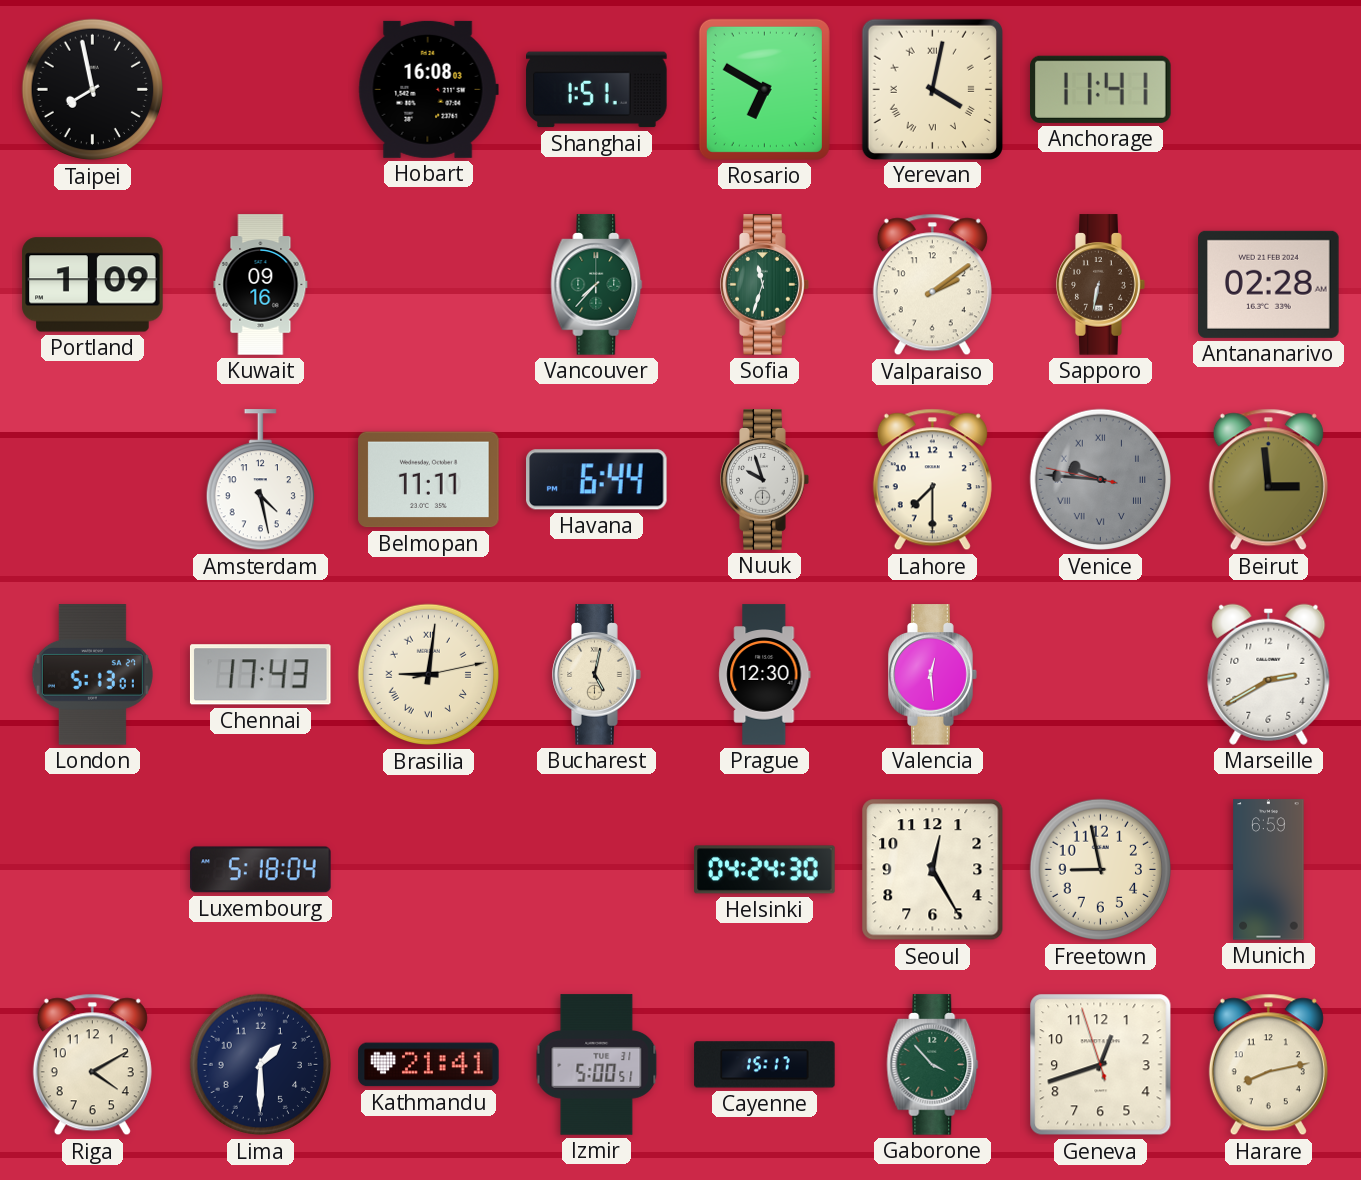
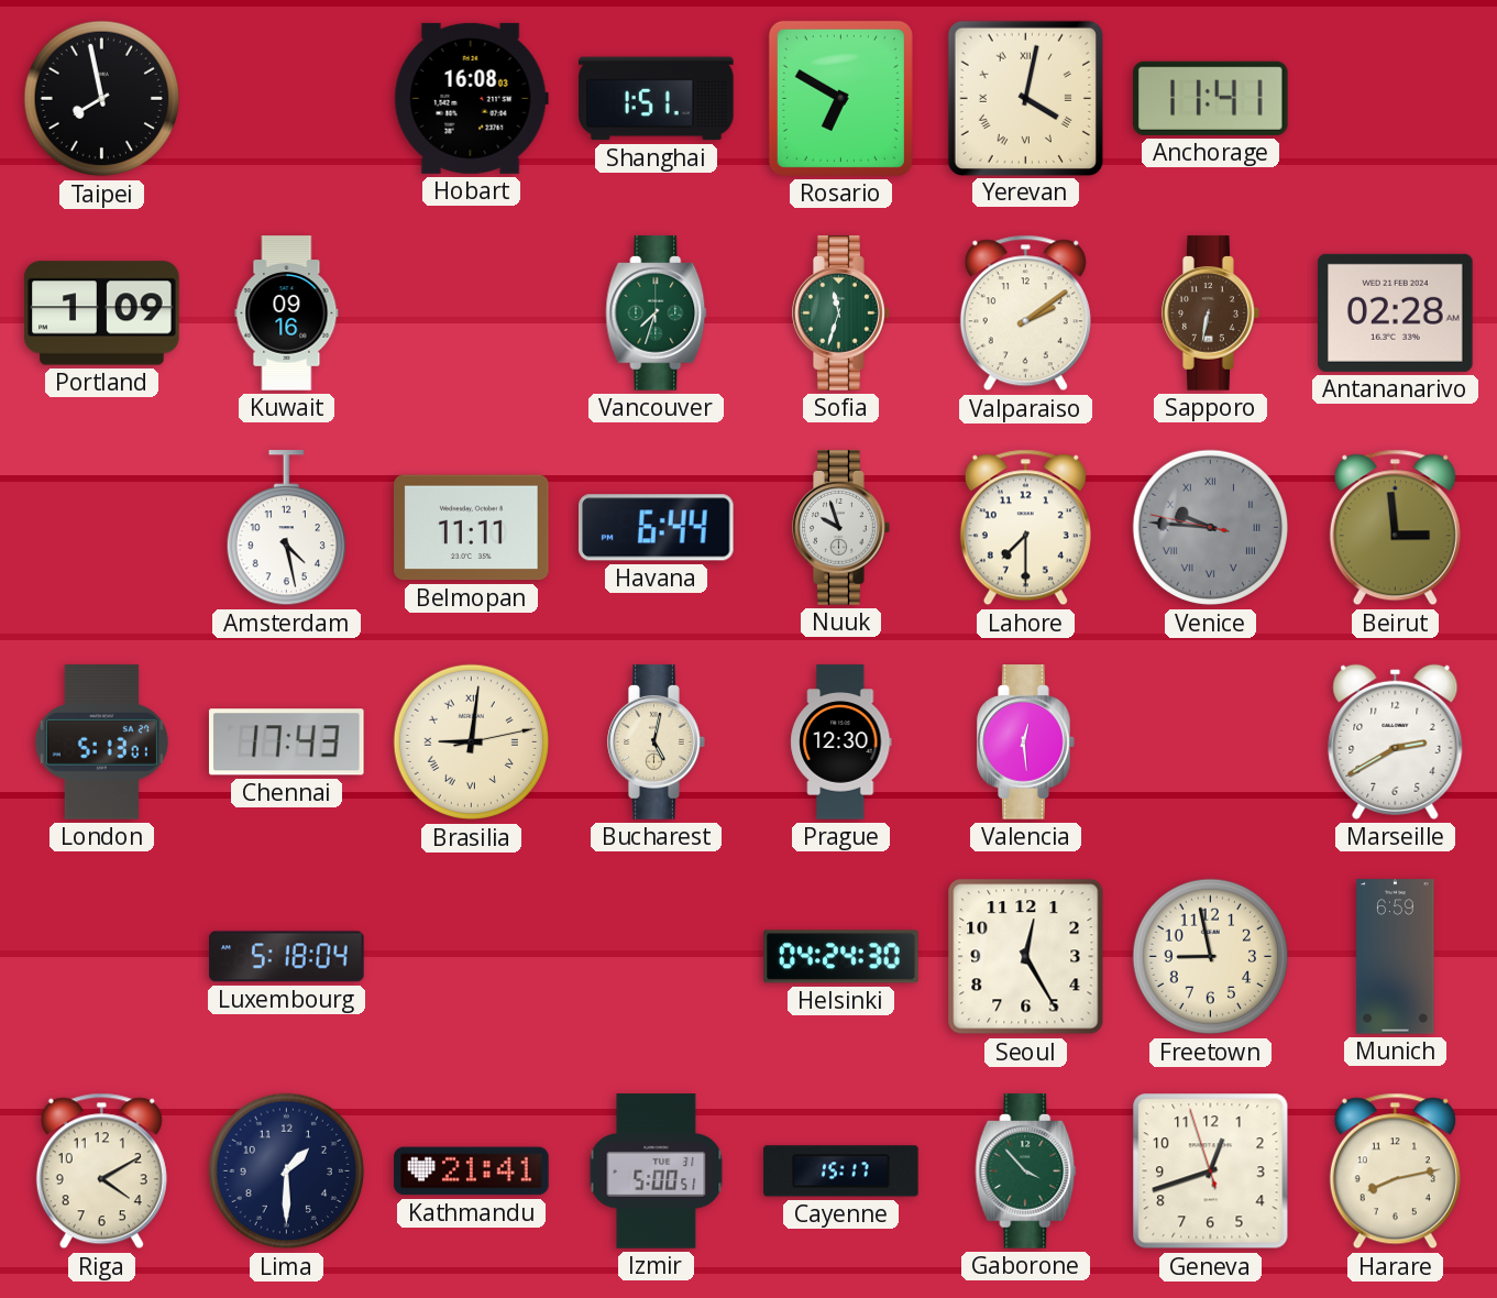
Vancouver: 7:37 -> 7:33
